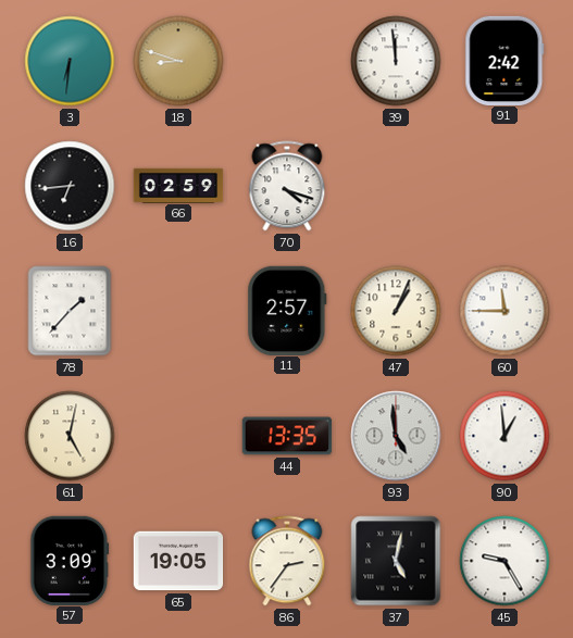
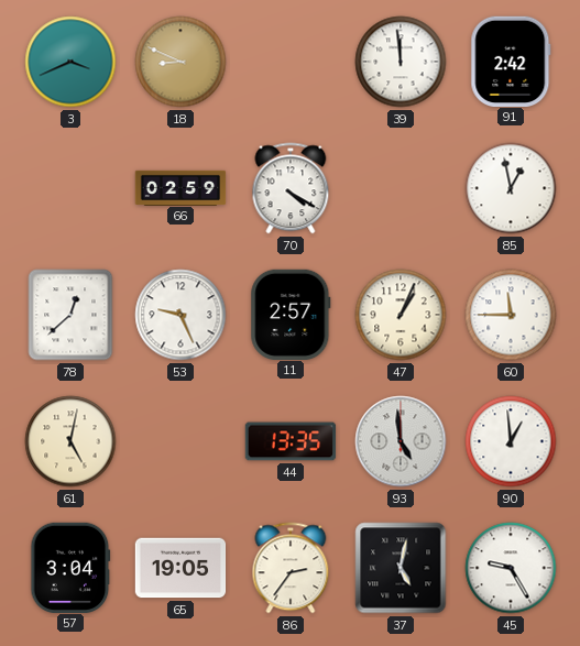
3: 6:31 -> 3:41
18: 8:48 -> 8:49
16: 6:44 -> none
70: 4:18 -> 4:20
85: none -> 12:58
78: 1:37 -> 12:38
53: none -> 9:26
57: 3:09 -> 3:04
